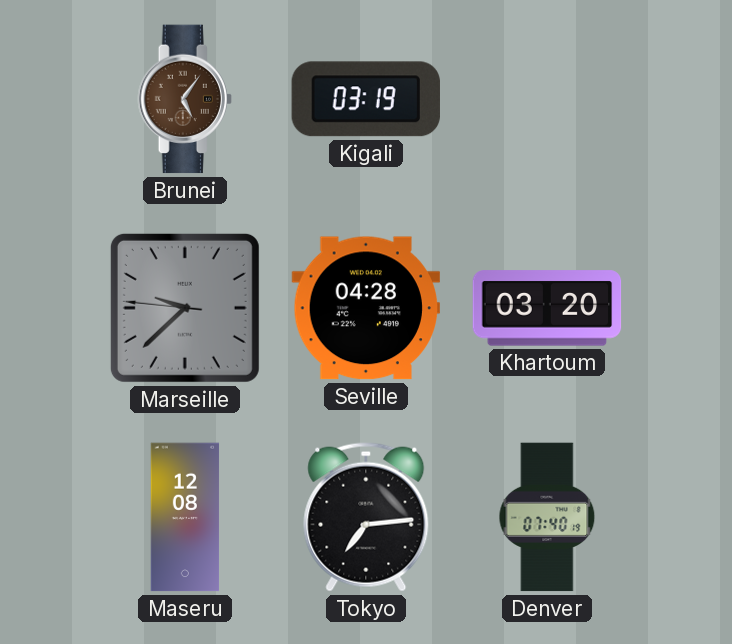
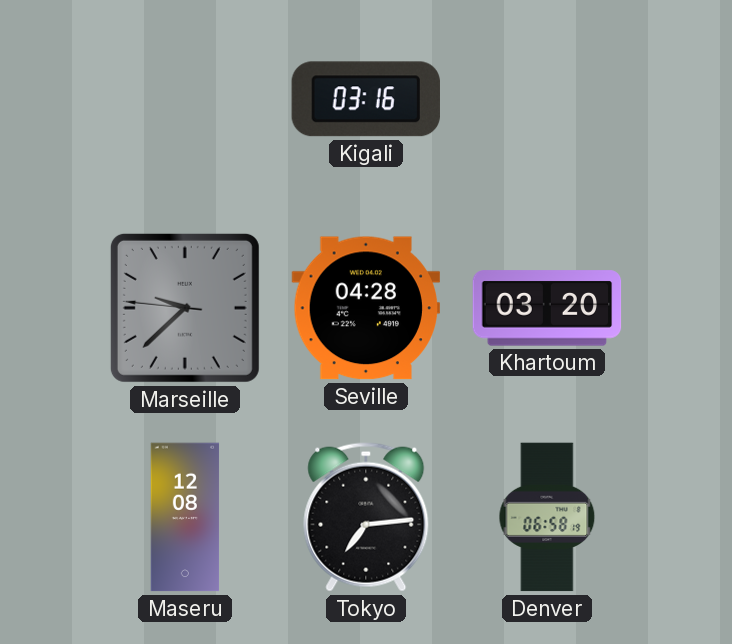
Brunei: 5:06 -> none
Kigali: 03:19 -> 03:16
Denver: 07:40 -> 06:58
